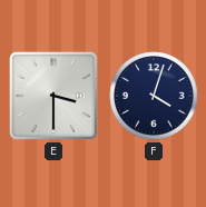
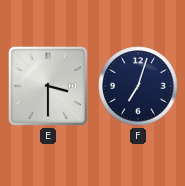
F: 4:03 -> 7:03
